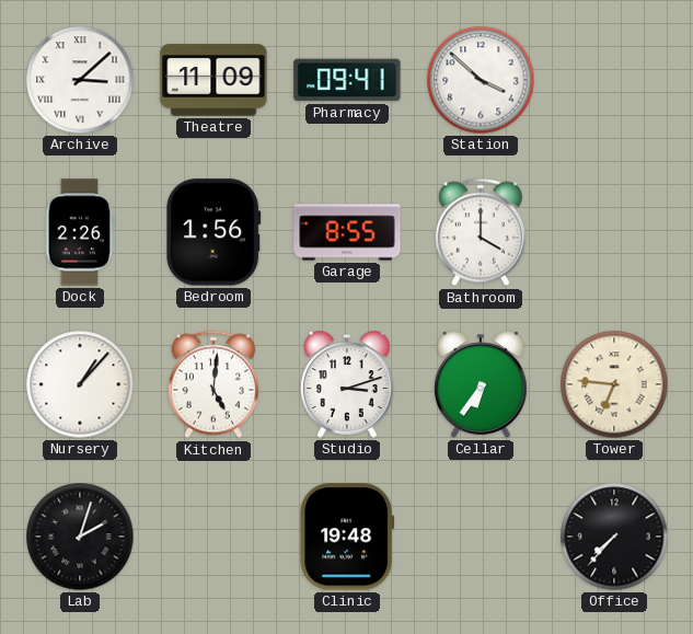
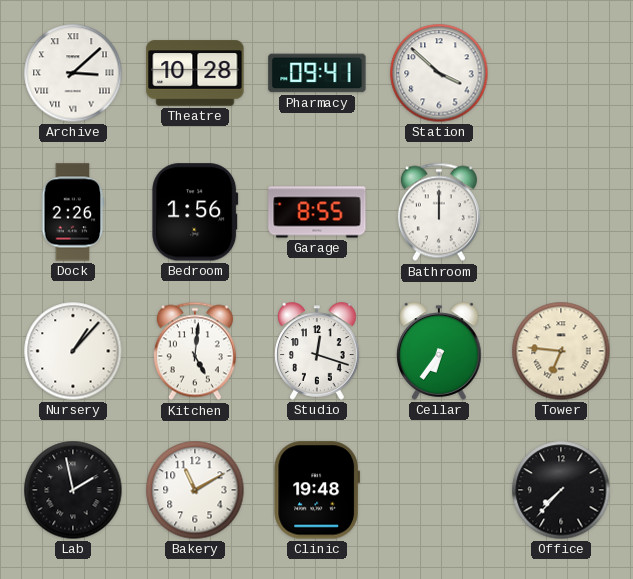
Theatre: 11:09 -> 10:28
Bathroom: 4:00 -> 12:00
Studio: 3:12 -> 12:18
Lab: 2:03 -> 1:58
Bakery: none -> 11:10
